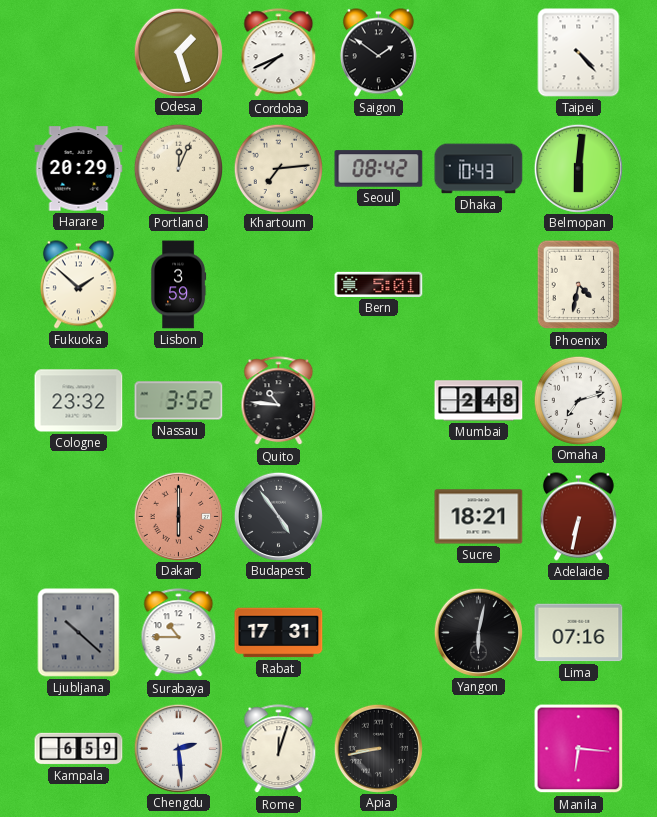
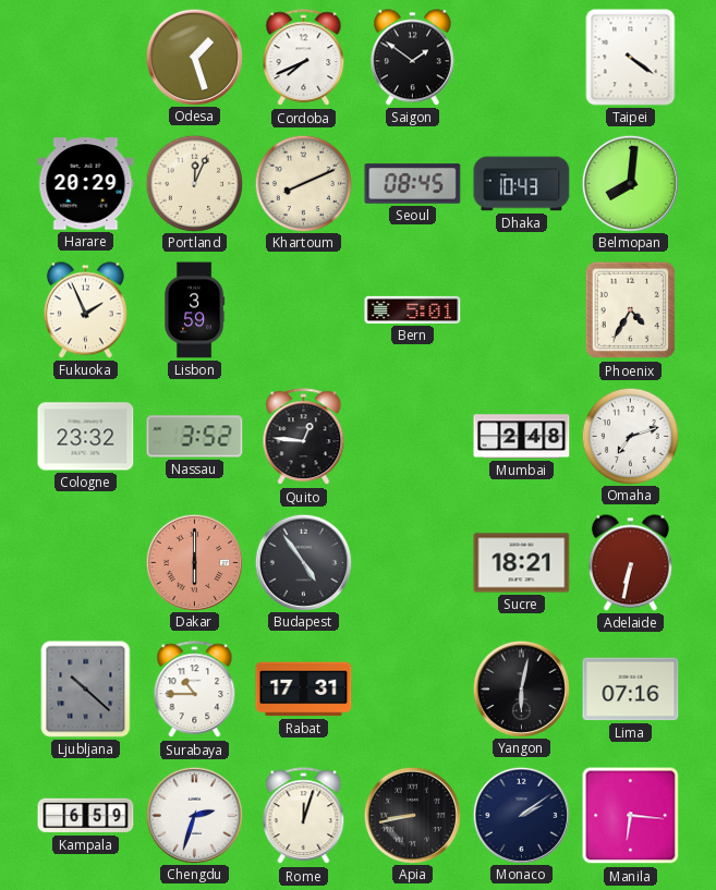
Taipei: 4:23 -> 4:21
Khartoum: 7:14 -> 8:11
Seoul: 08:42 -> 08:45
Belmopan: 6:01 -> 8:01
Fukuoka: 1:52 -> 1:56
Phoenix: 4:32 -> 4:35
Quito: 10:46 -> 12:46
Chengdu: 2:29 -> 2:33
Monaco: none -> 2:09
